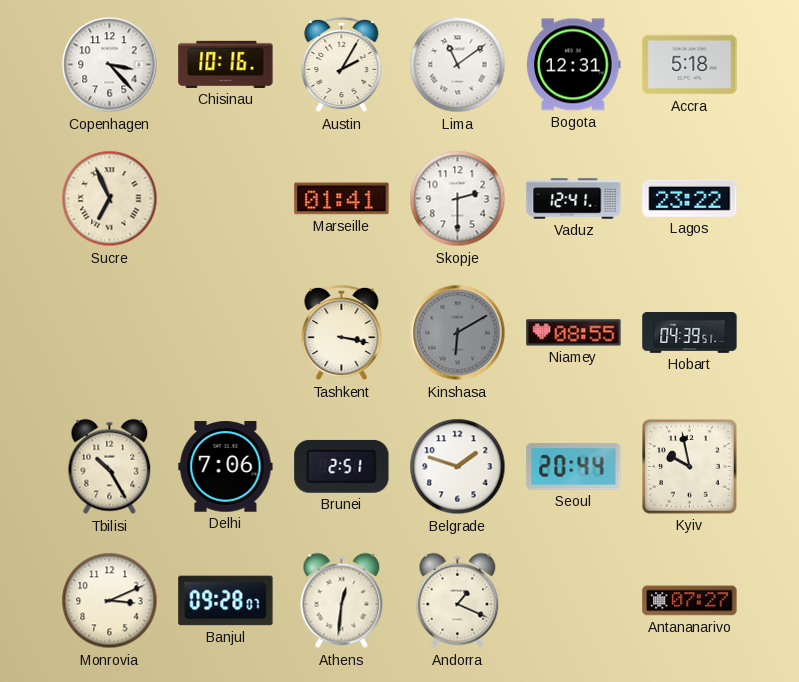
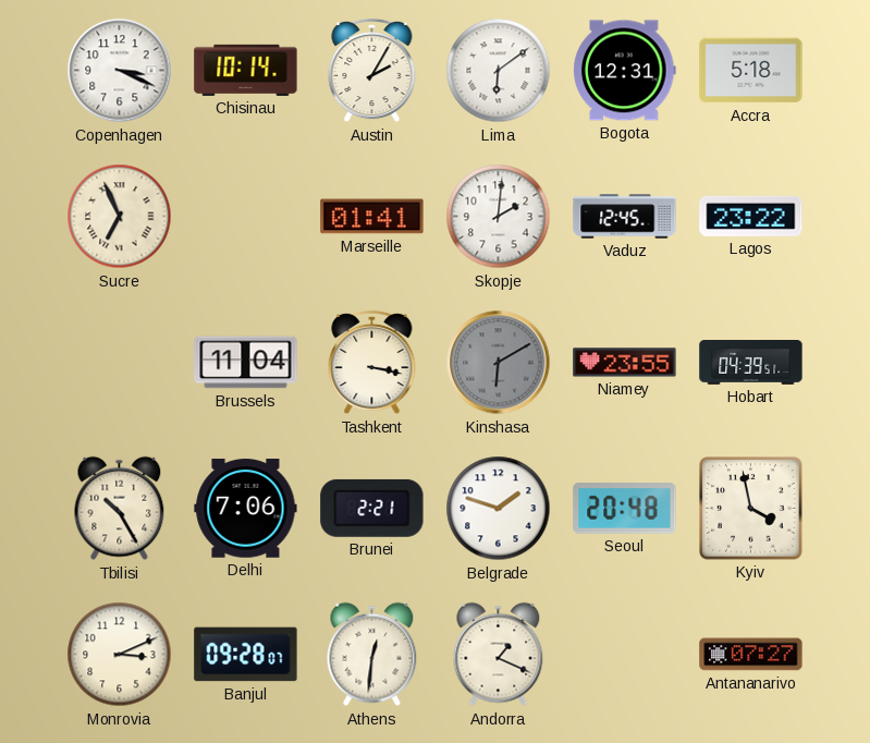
Copenhagen: 3:23 -> 3:19
Chisinau: 10:16 -> 10:14
Lima: 11:09 -> 6:09
Skopje: 2:30 -> 2:01
Vaduz: 12:41 -> 12:45
Brussels: none -> 11:04
Niamey: 08:55 -> 23:55
Brunei: 2:51 -> 2:21
Seoul: 20:44 -> 20:48
Kyiv: 9:58 -> 3:58
